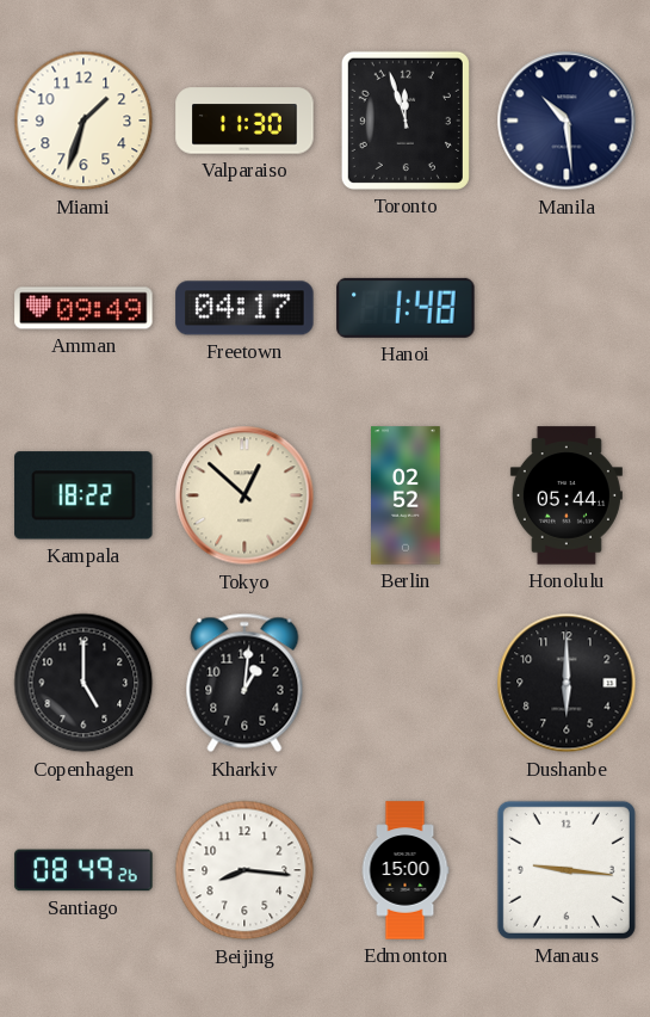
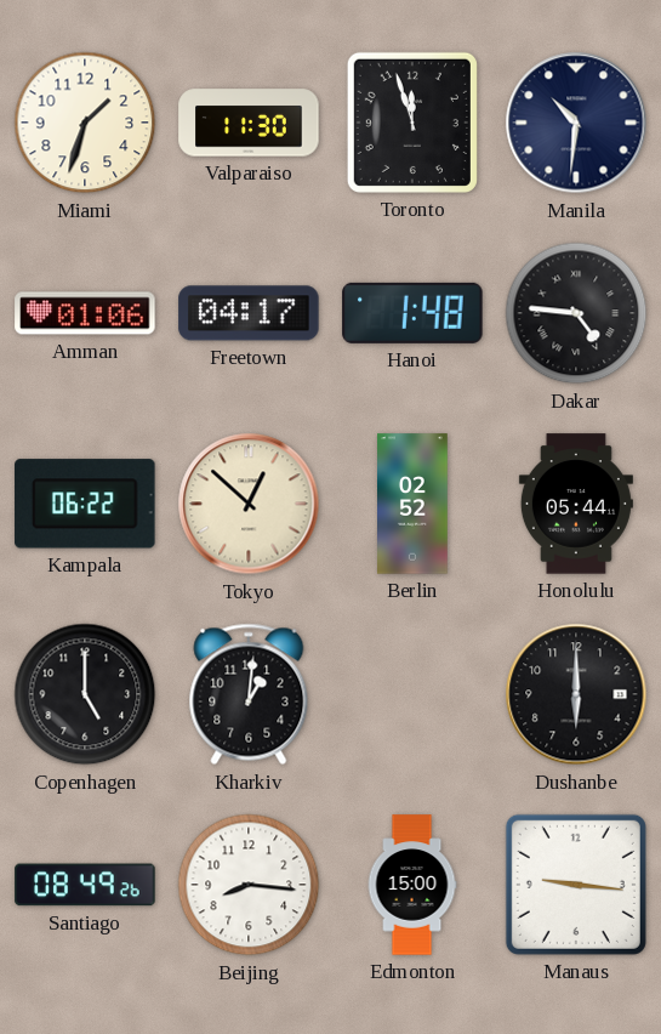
Manila: 10:29 -> 10:31
Amman: 09:49 -> 01:06
Dakar: none -> 4:46
Kampala: 18:22 -> 06:22
